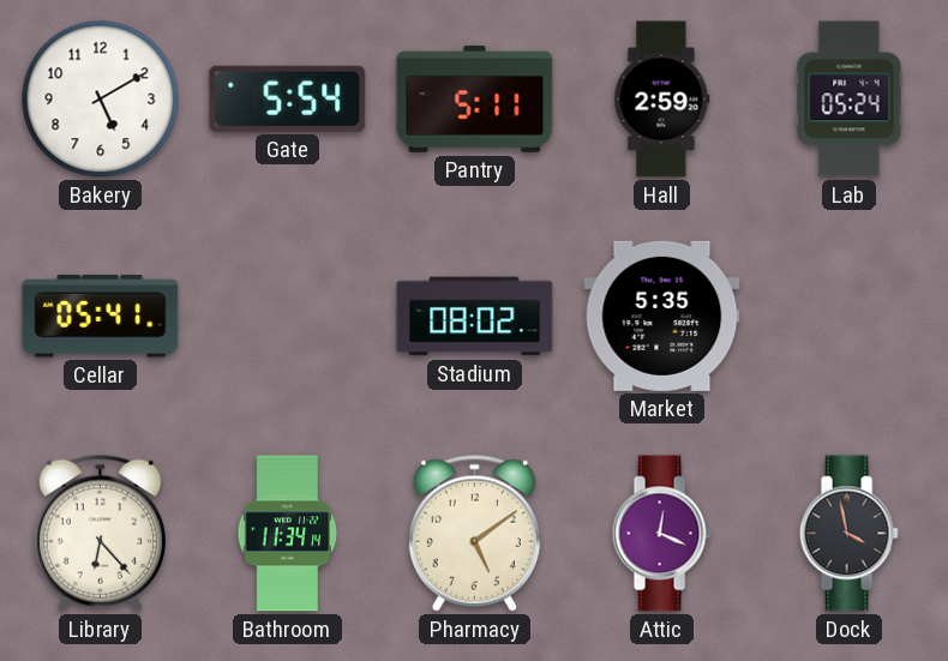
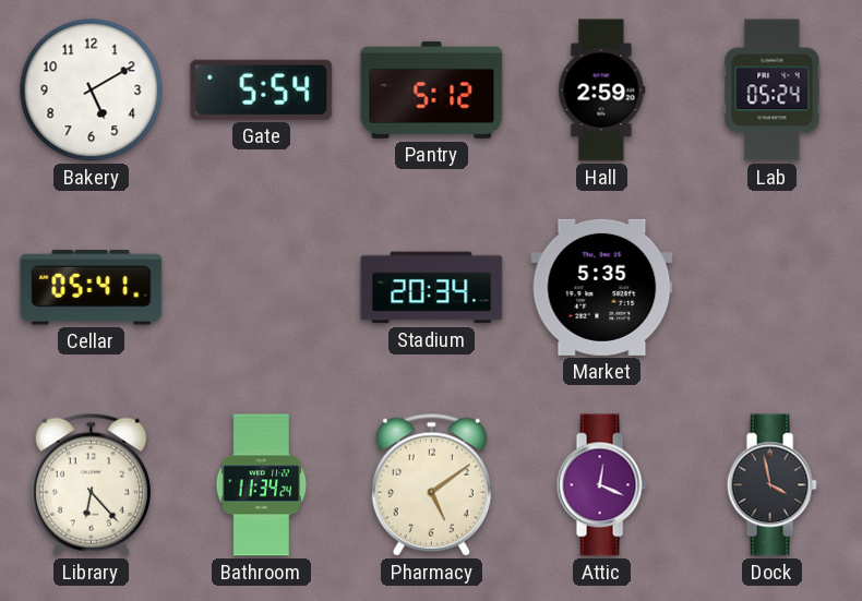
Pantry: 5:11 -> 5:12
Stadium: 08:02 -> 20:34
Bathroom: 11:34:14 -> 11:34:24
